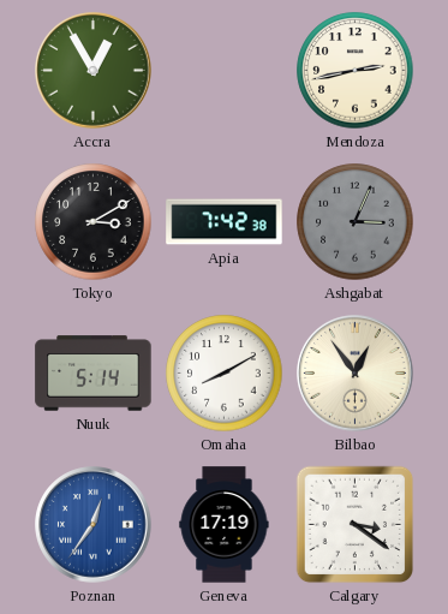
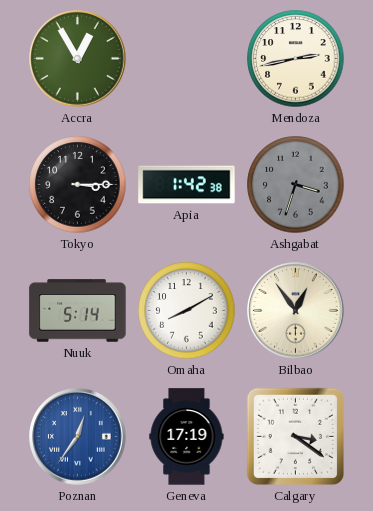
Tokyo: 3:10 -> 3:15
Apia: 7:42 -> 1:42
Ashgabat: 3:04 -> 3:33
